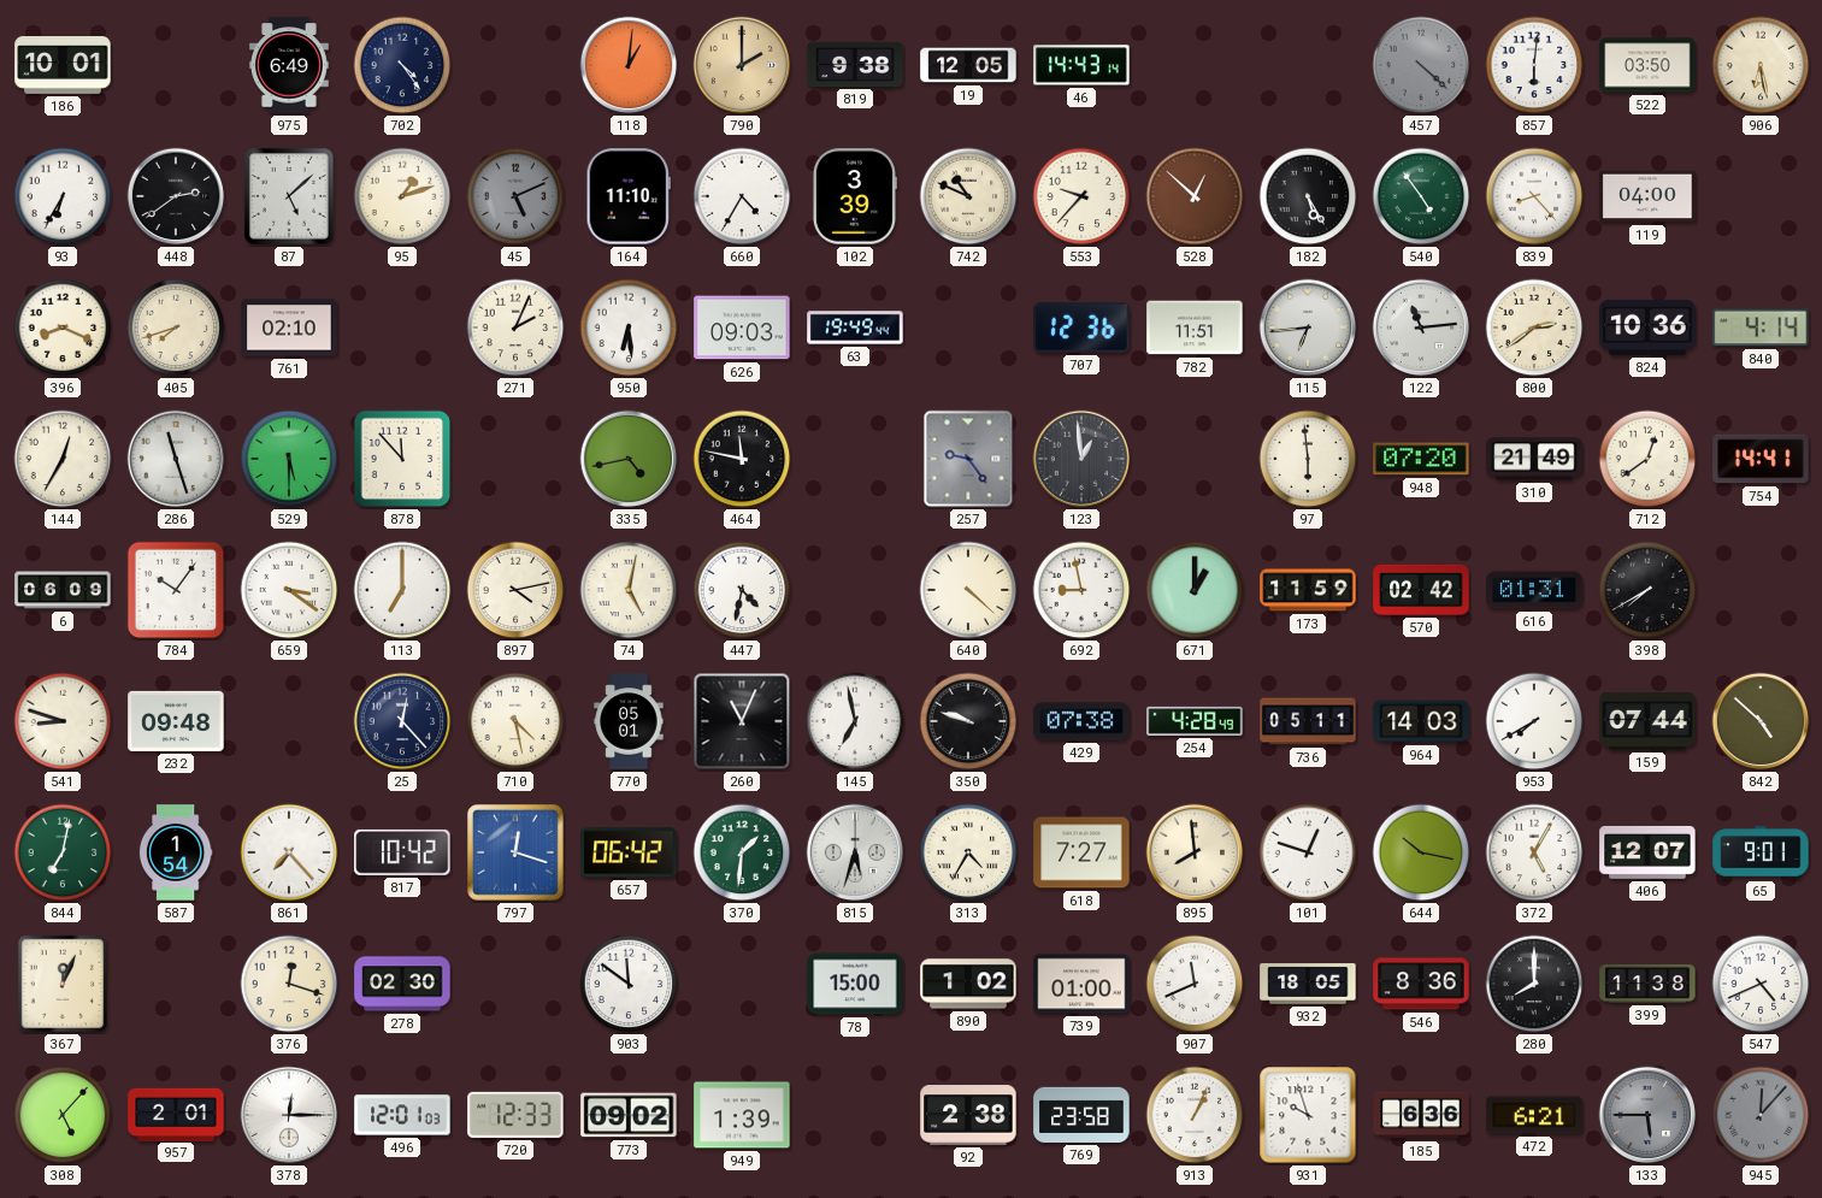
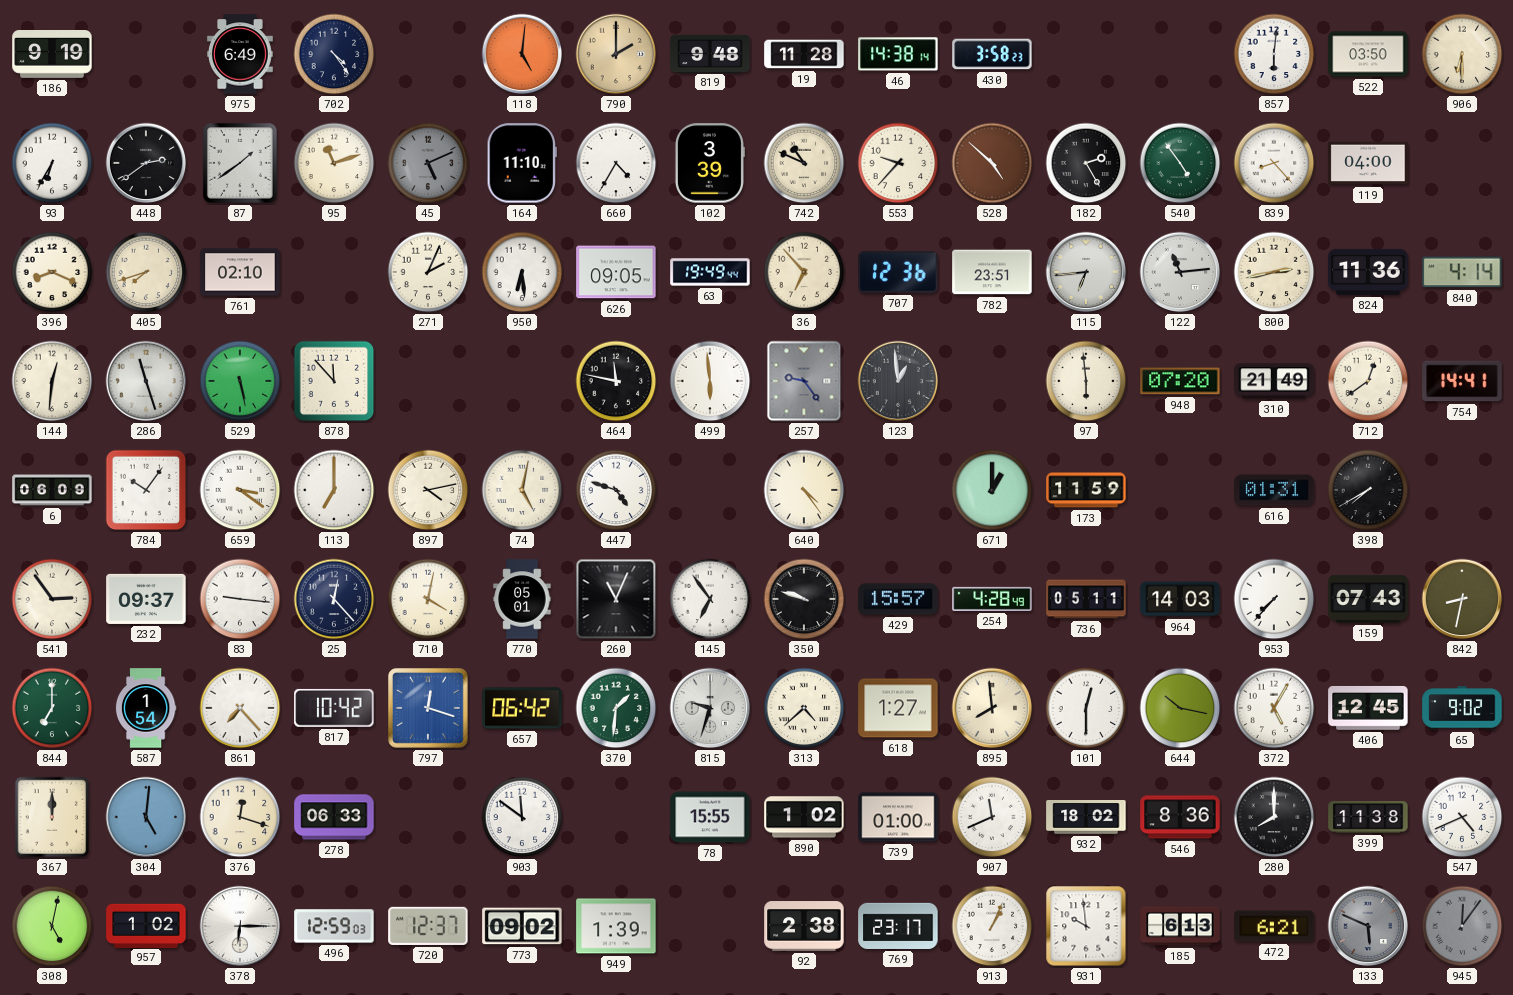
186: 10:01 -> 9:19
118: 1:01 -> 5:01
819: 9:38 -> 9:48
19: 12:05 -> 11:28
46: 14:43 -> 14:38
430: none -> 3:58
457: 4:22 -> none
906: 6:28 -> 6:30
87: 5:08 -> 1:39
95: 1:12 -> 11:12
528: 12:52 -> 4:52
182: 5:25 -> 2:25
626: 09:03 -> 09:05
36: none -> 6:53
782: 11:51 -> 23:51
800: 2:39 -> 2:43
824: 10:36 -> 11:36
144: 12:35 -> 12:31
529: 5:30 -> 5:28
335: 4:43 -> none
499: none -> 5:59
447: 4:32 -> 4:48
640: 4:22 -> 4:24
692: 8:58 -> none
570: 02:42 -> none
541: 8:48 -> 2:54
232: 09:48 -> 09:37
83: none -> 9:16
710: 4:28 -> 4:02
145: 6:58 -> 6:54
429: 07:38 -> 15:57
953: 7:40 -> 7:37
159: 07:44 -> 07:43
842: 4:52 -> 8:32
844: 7:02 -> 7:00
815: 5:33 -> 9:33
313: 4:35 -> 4:38
618: 7:27 -> 1:27
101: 12:48 -> 12:30
406: 12:07 -> 12:45
65: 9:01 -> 9:02
367: 12:04 -> 12:00
304: none -> 5:01
278: 02:30 -> 06:33
78: 15:00 -> 15:55
932: 18:05 -> 18:02
308: 5:07 -> 5:02
957: 2:01 -> 1:02
378: 12:15 -> 6:15
496: 12:01 -> 12:59
720: 12:33 -> 12:37
769: 23:58 -> 23:17
931: 9:57 -> 9:59
185: 6:36 -> 6:13
133: 5:45 -> 5:49
945: 12:07 -> 12:06
